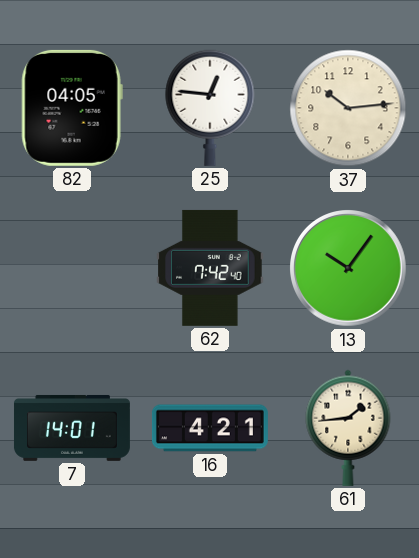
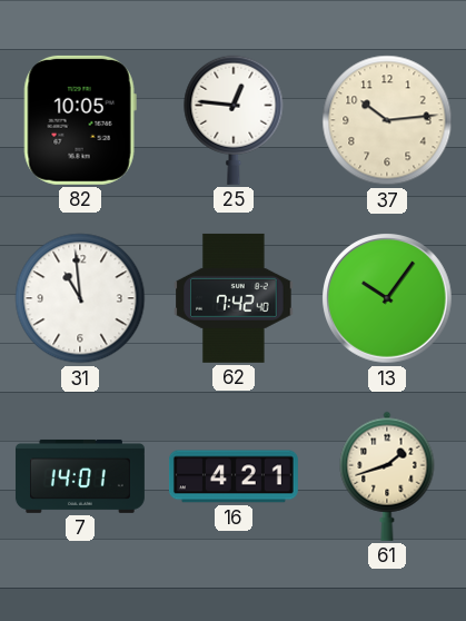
82: 04:05 -> 10:05
31: none -> 10:59
61: 1:44 -> 1:42
